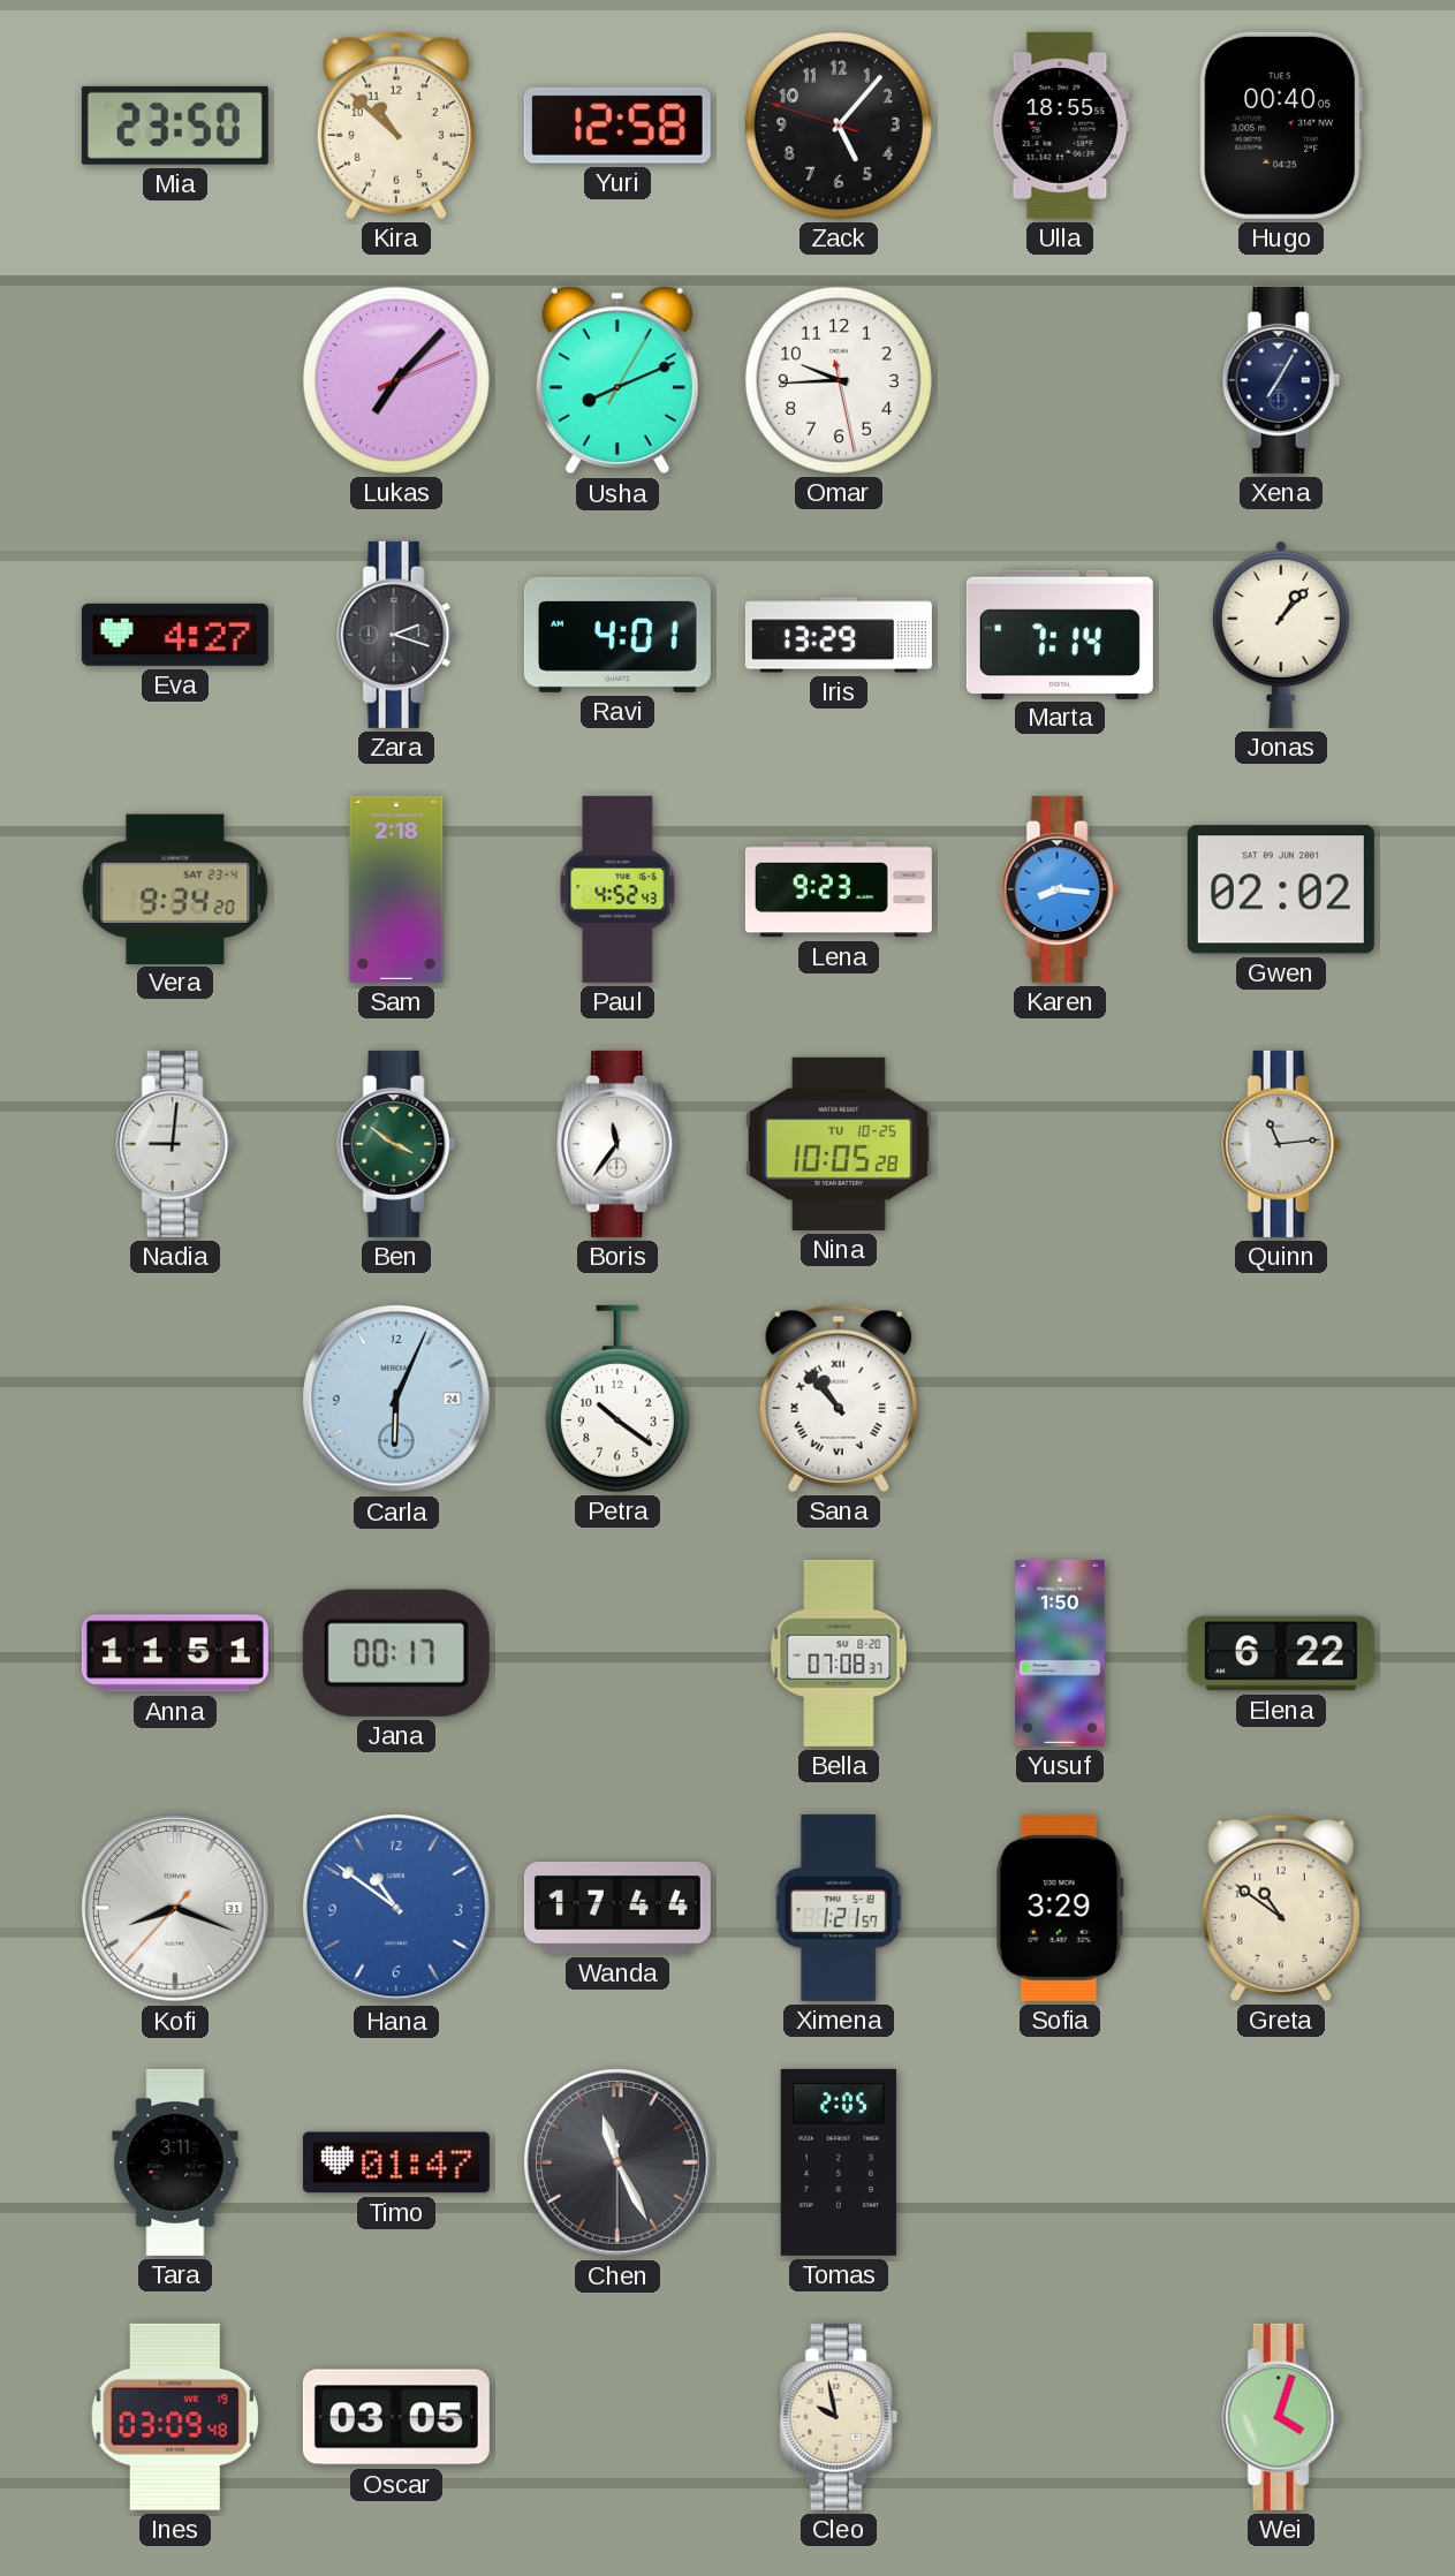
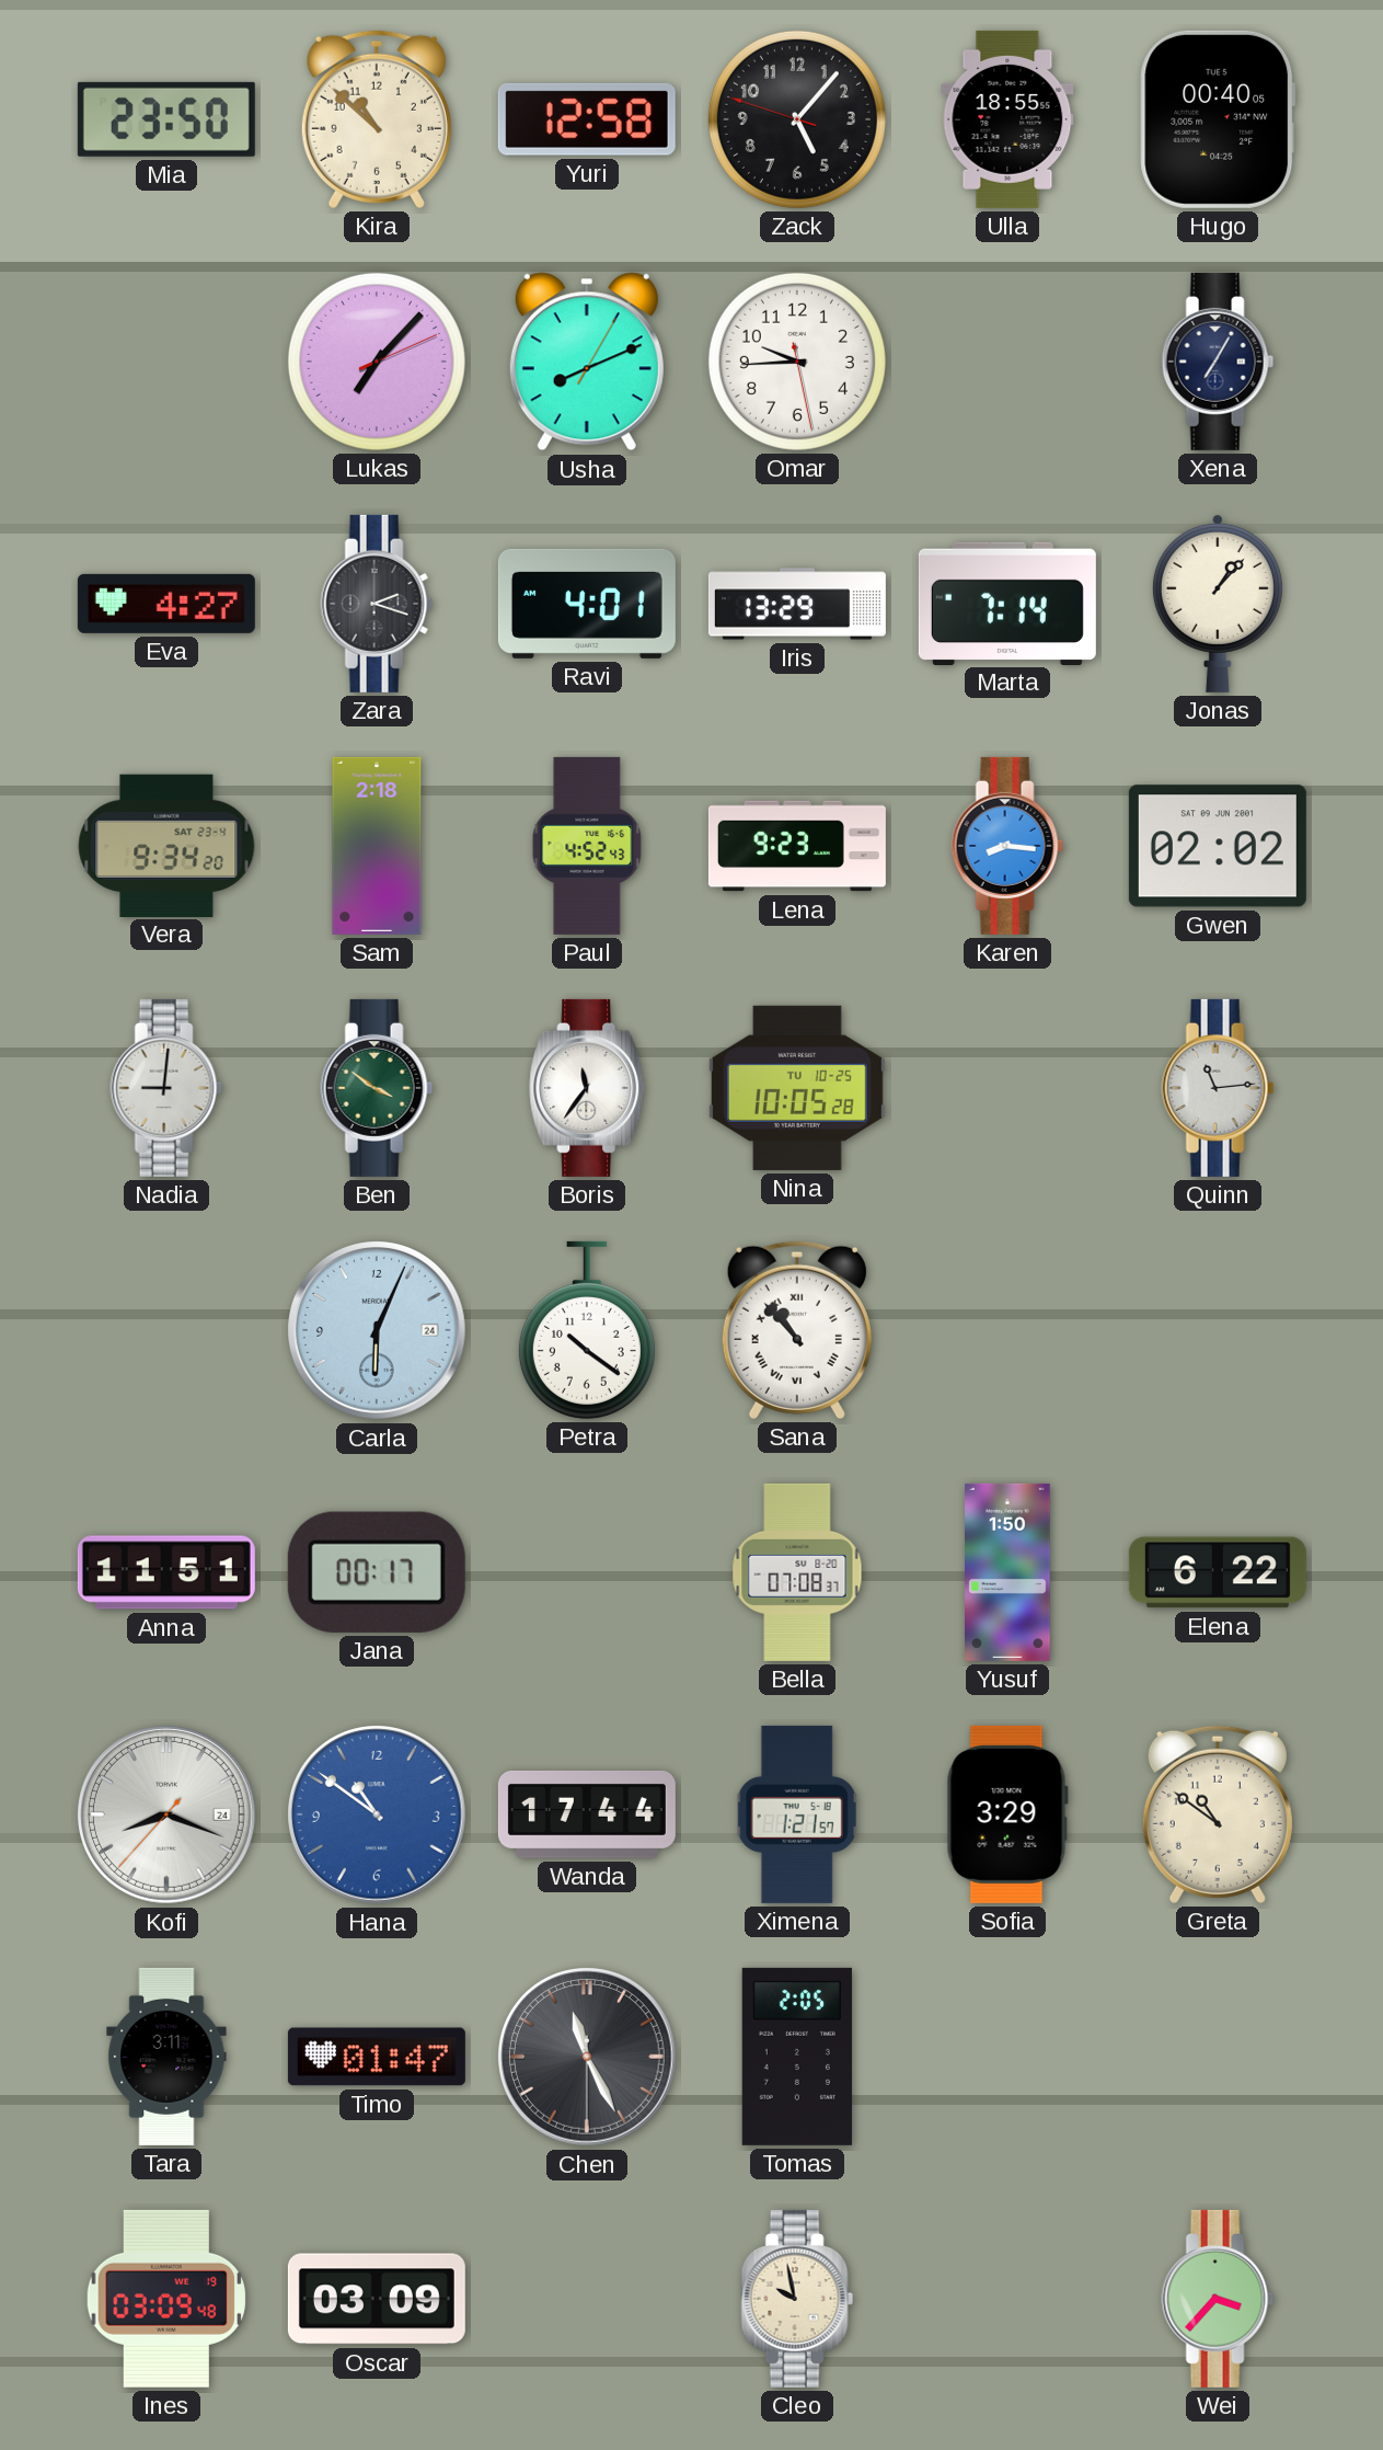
Kofi date: 31 -> 24
Oscar: 03:05 -> 03:09
Wei: 4:03 -> 3:37
